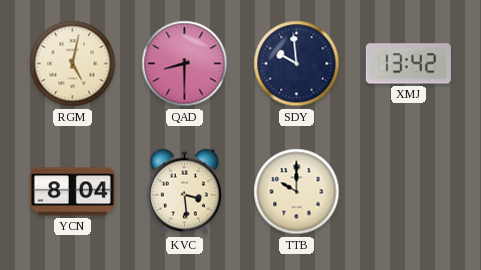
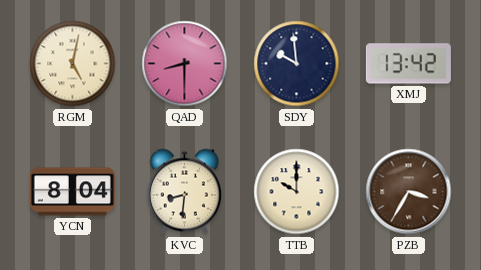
KVC: 3:29 -> 8:31
PZB: none -> 3:35
